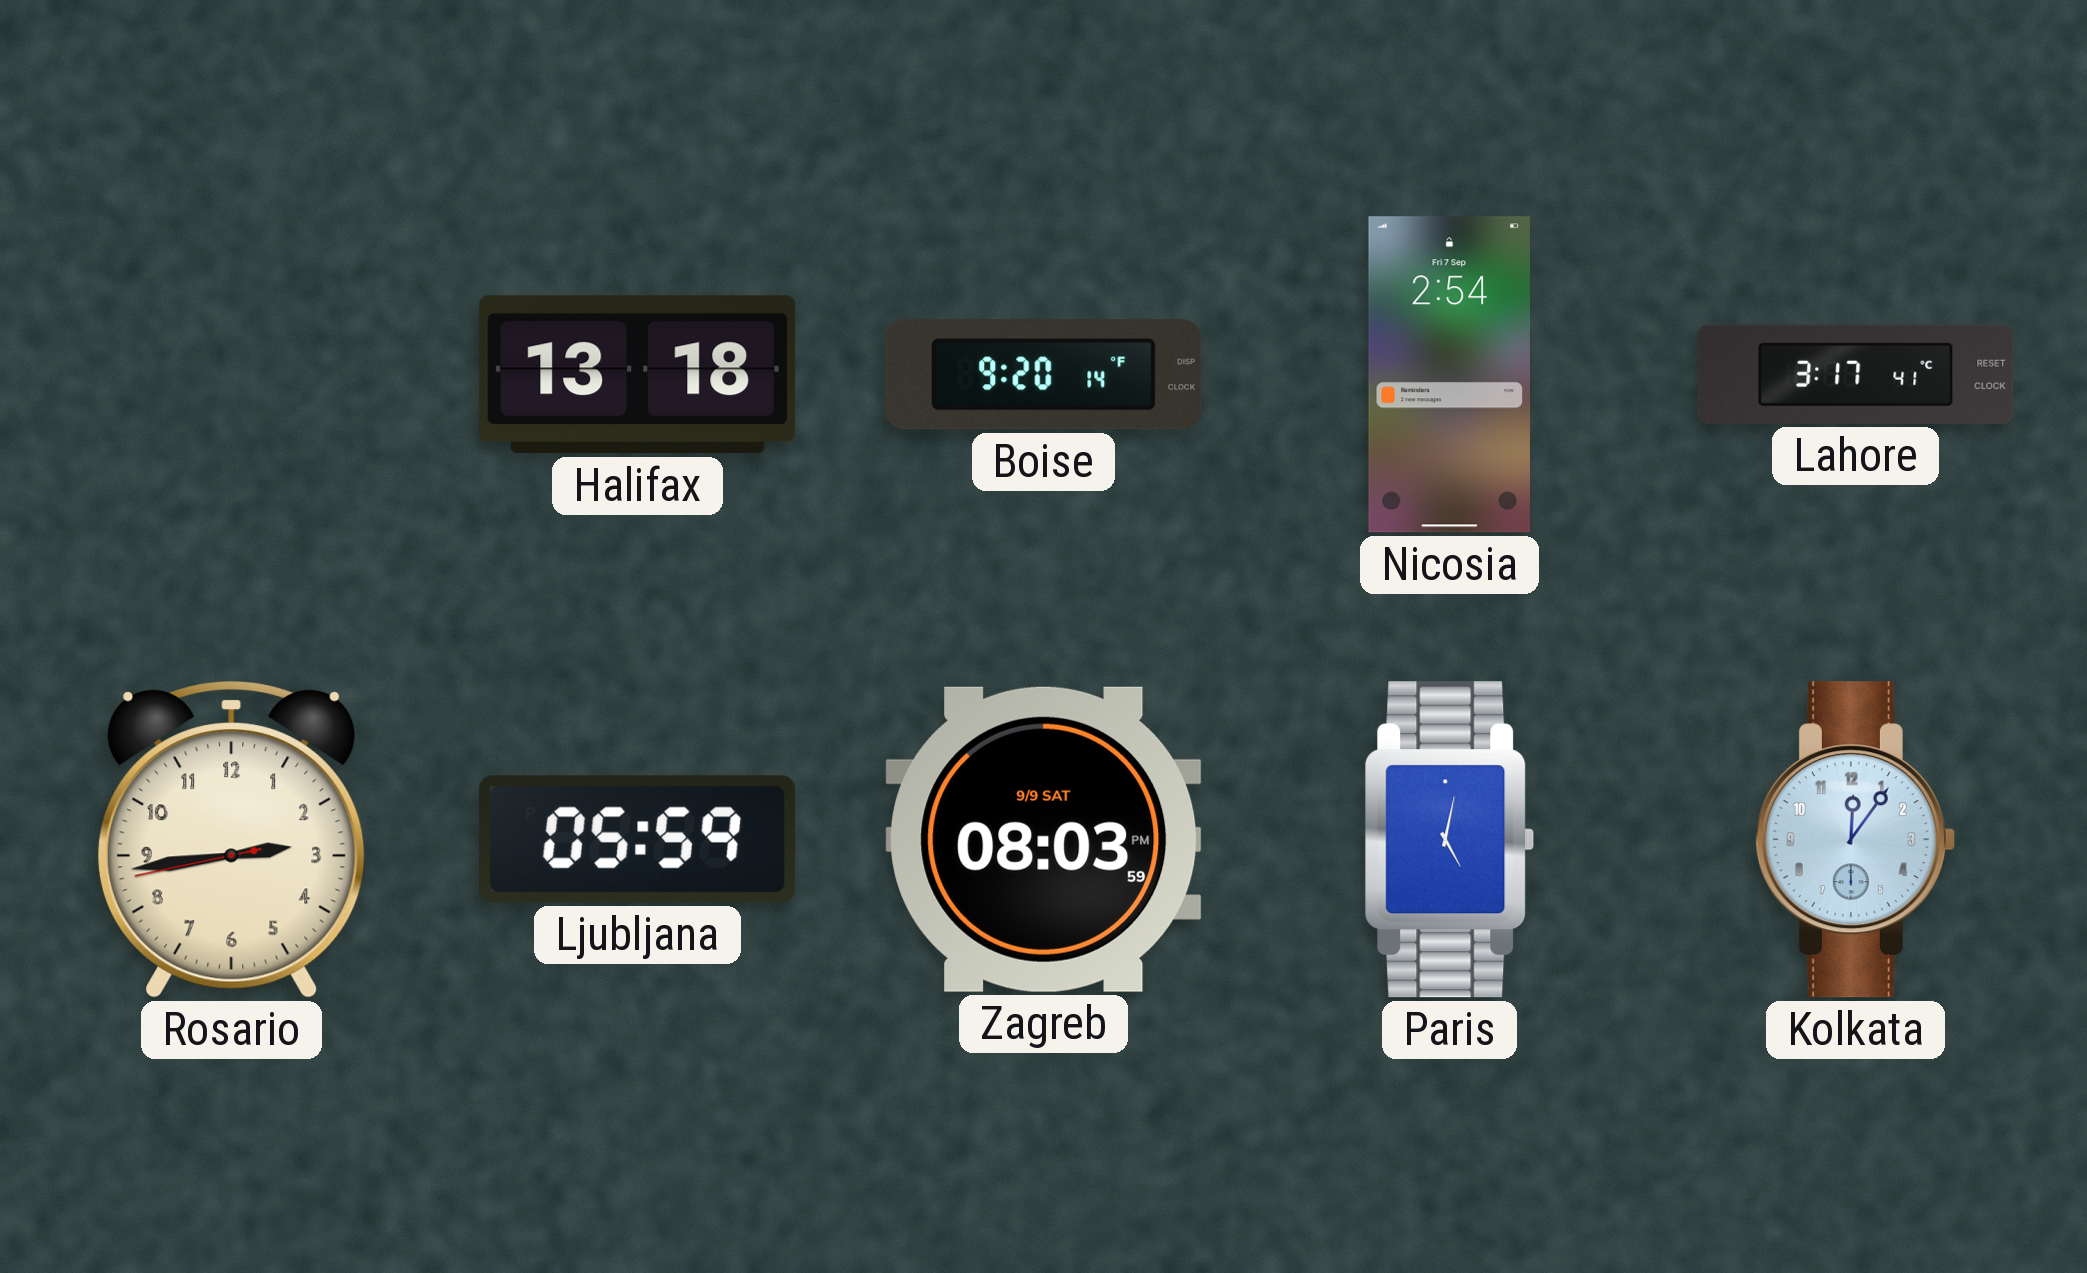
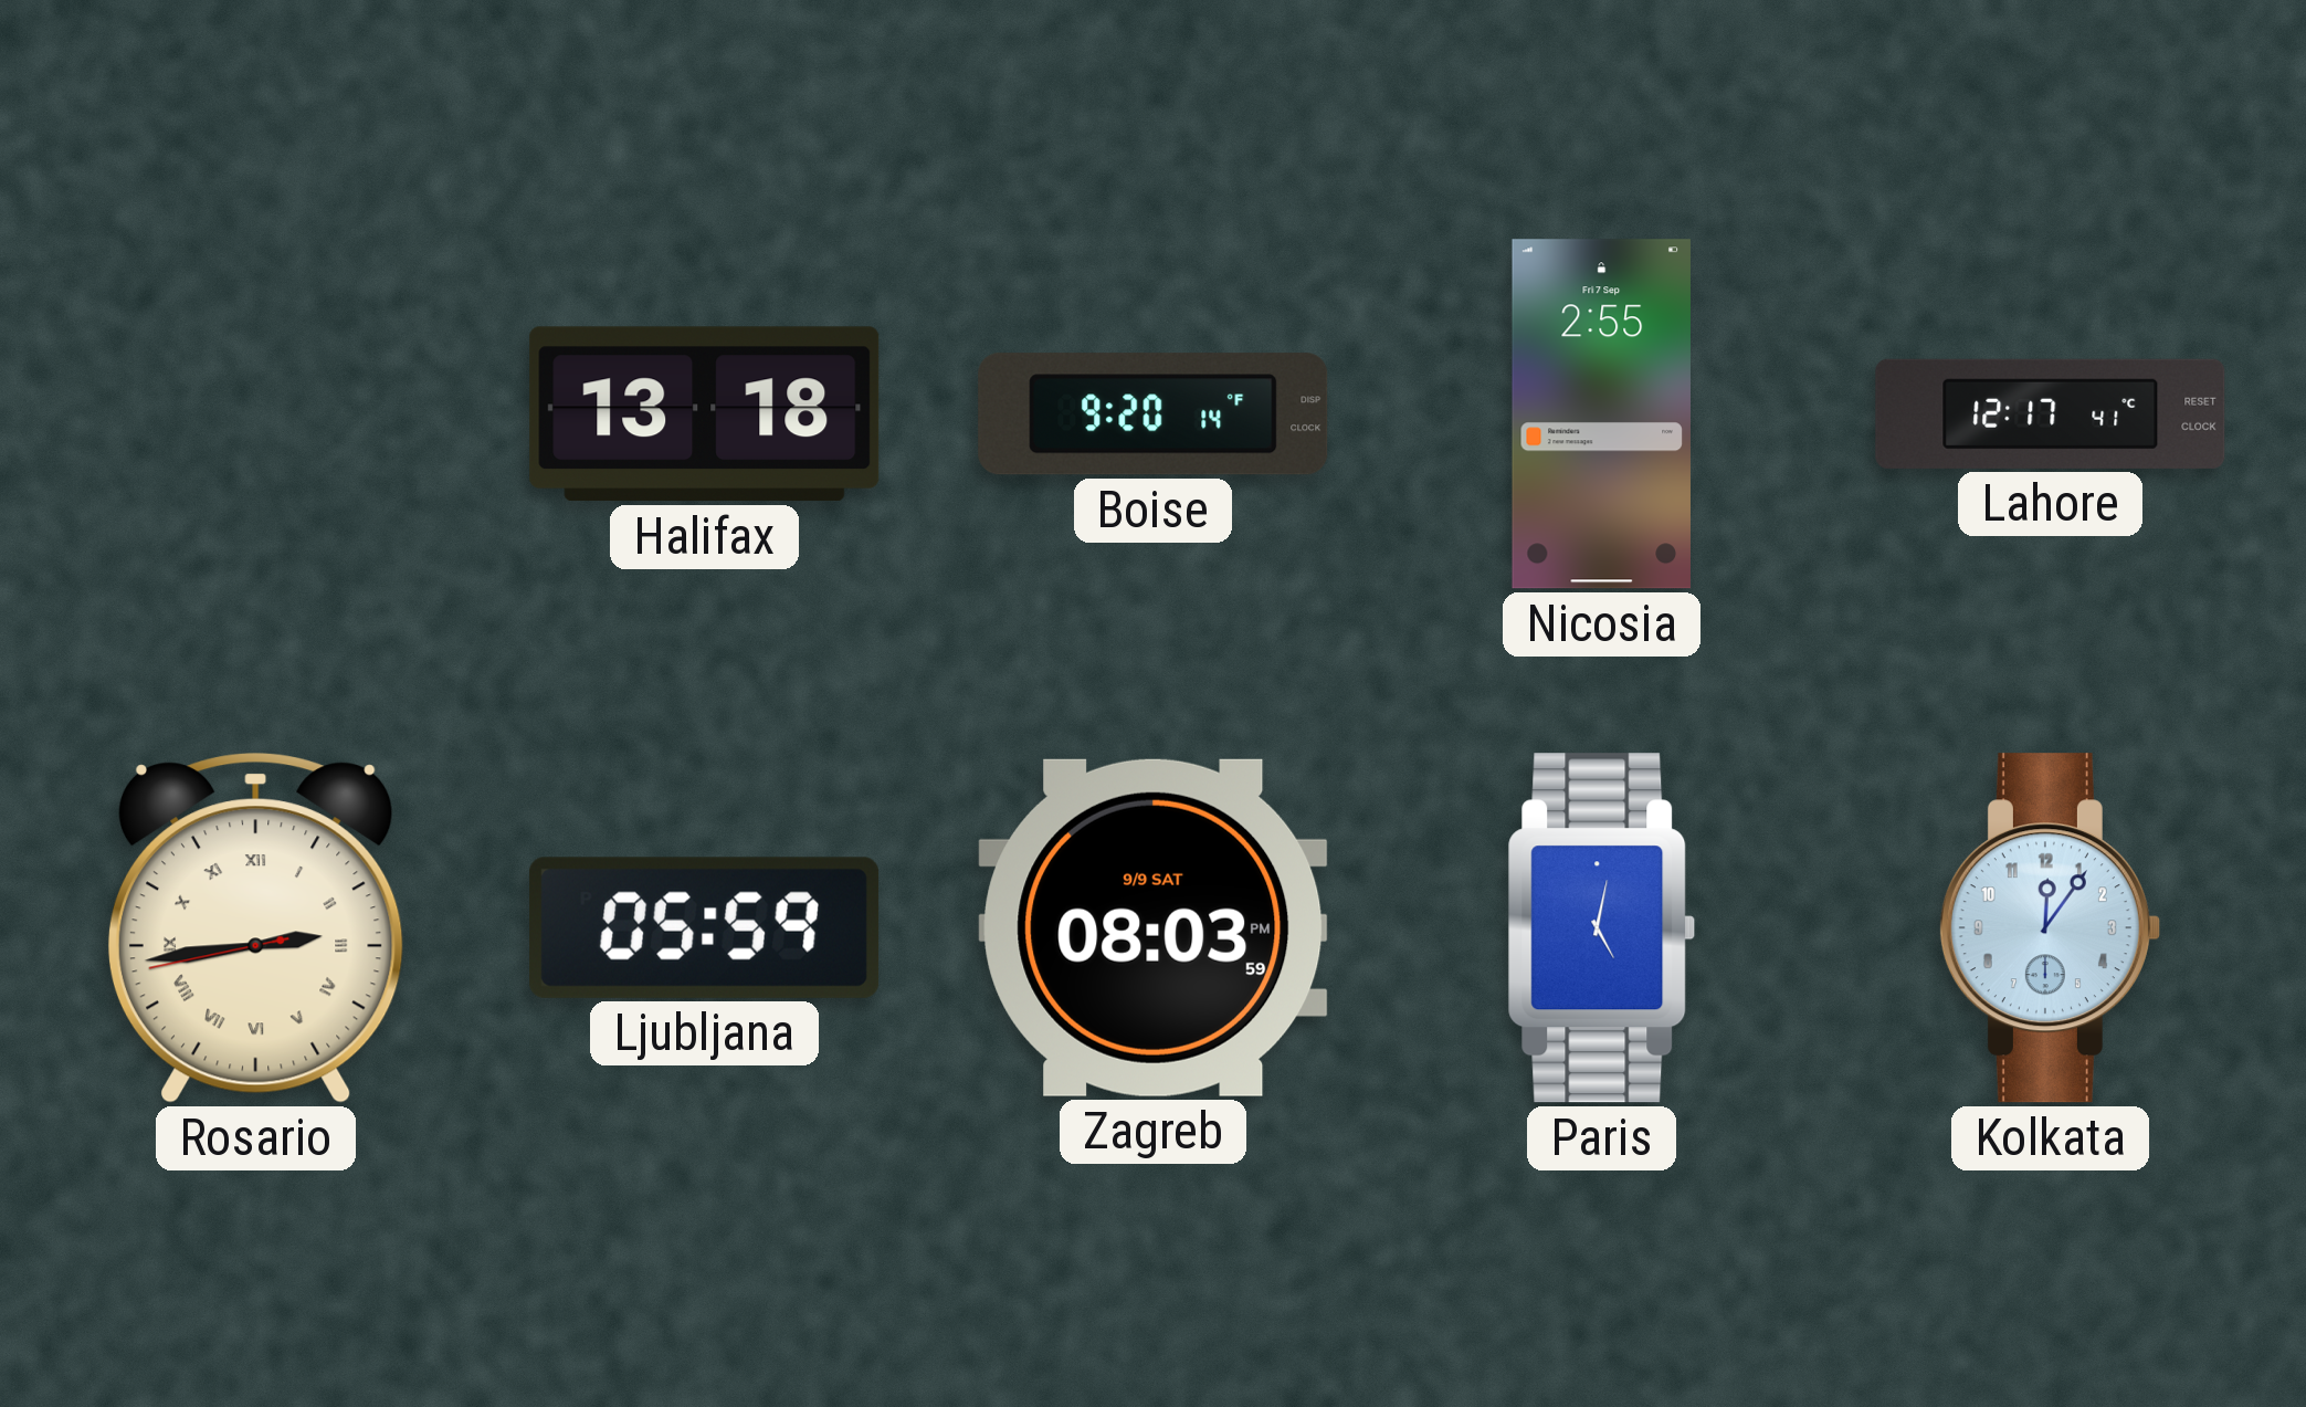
Nicosia: 2:54 -> 2:55
Lahore: 3:17 -> 12:17
Rosario numerals: Arabic -> Roman
